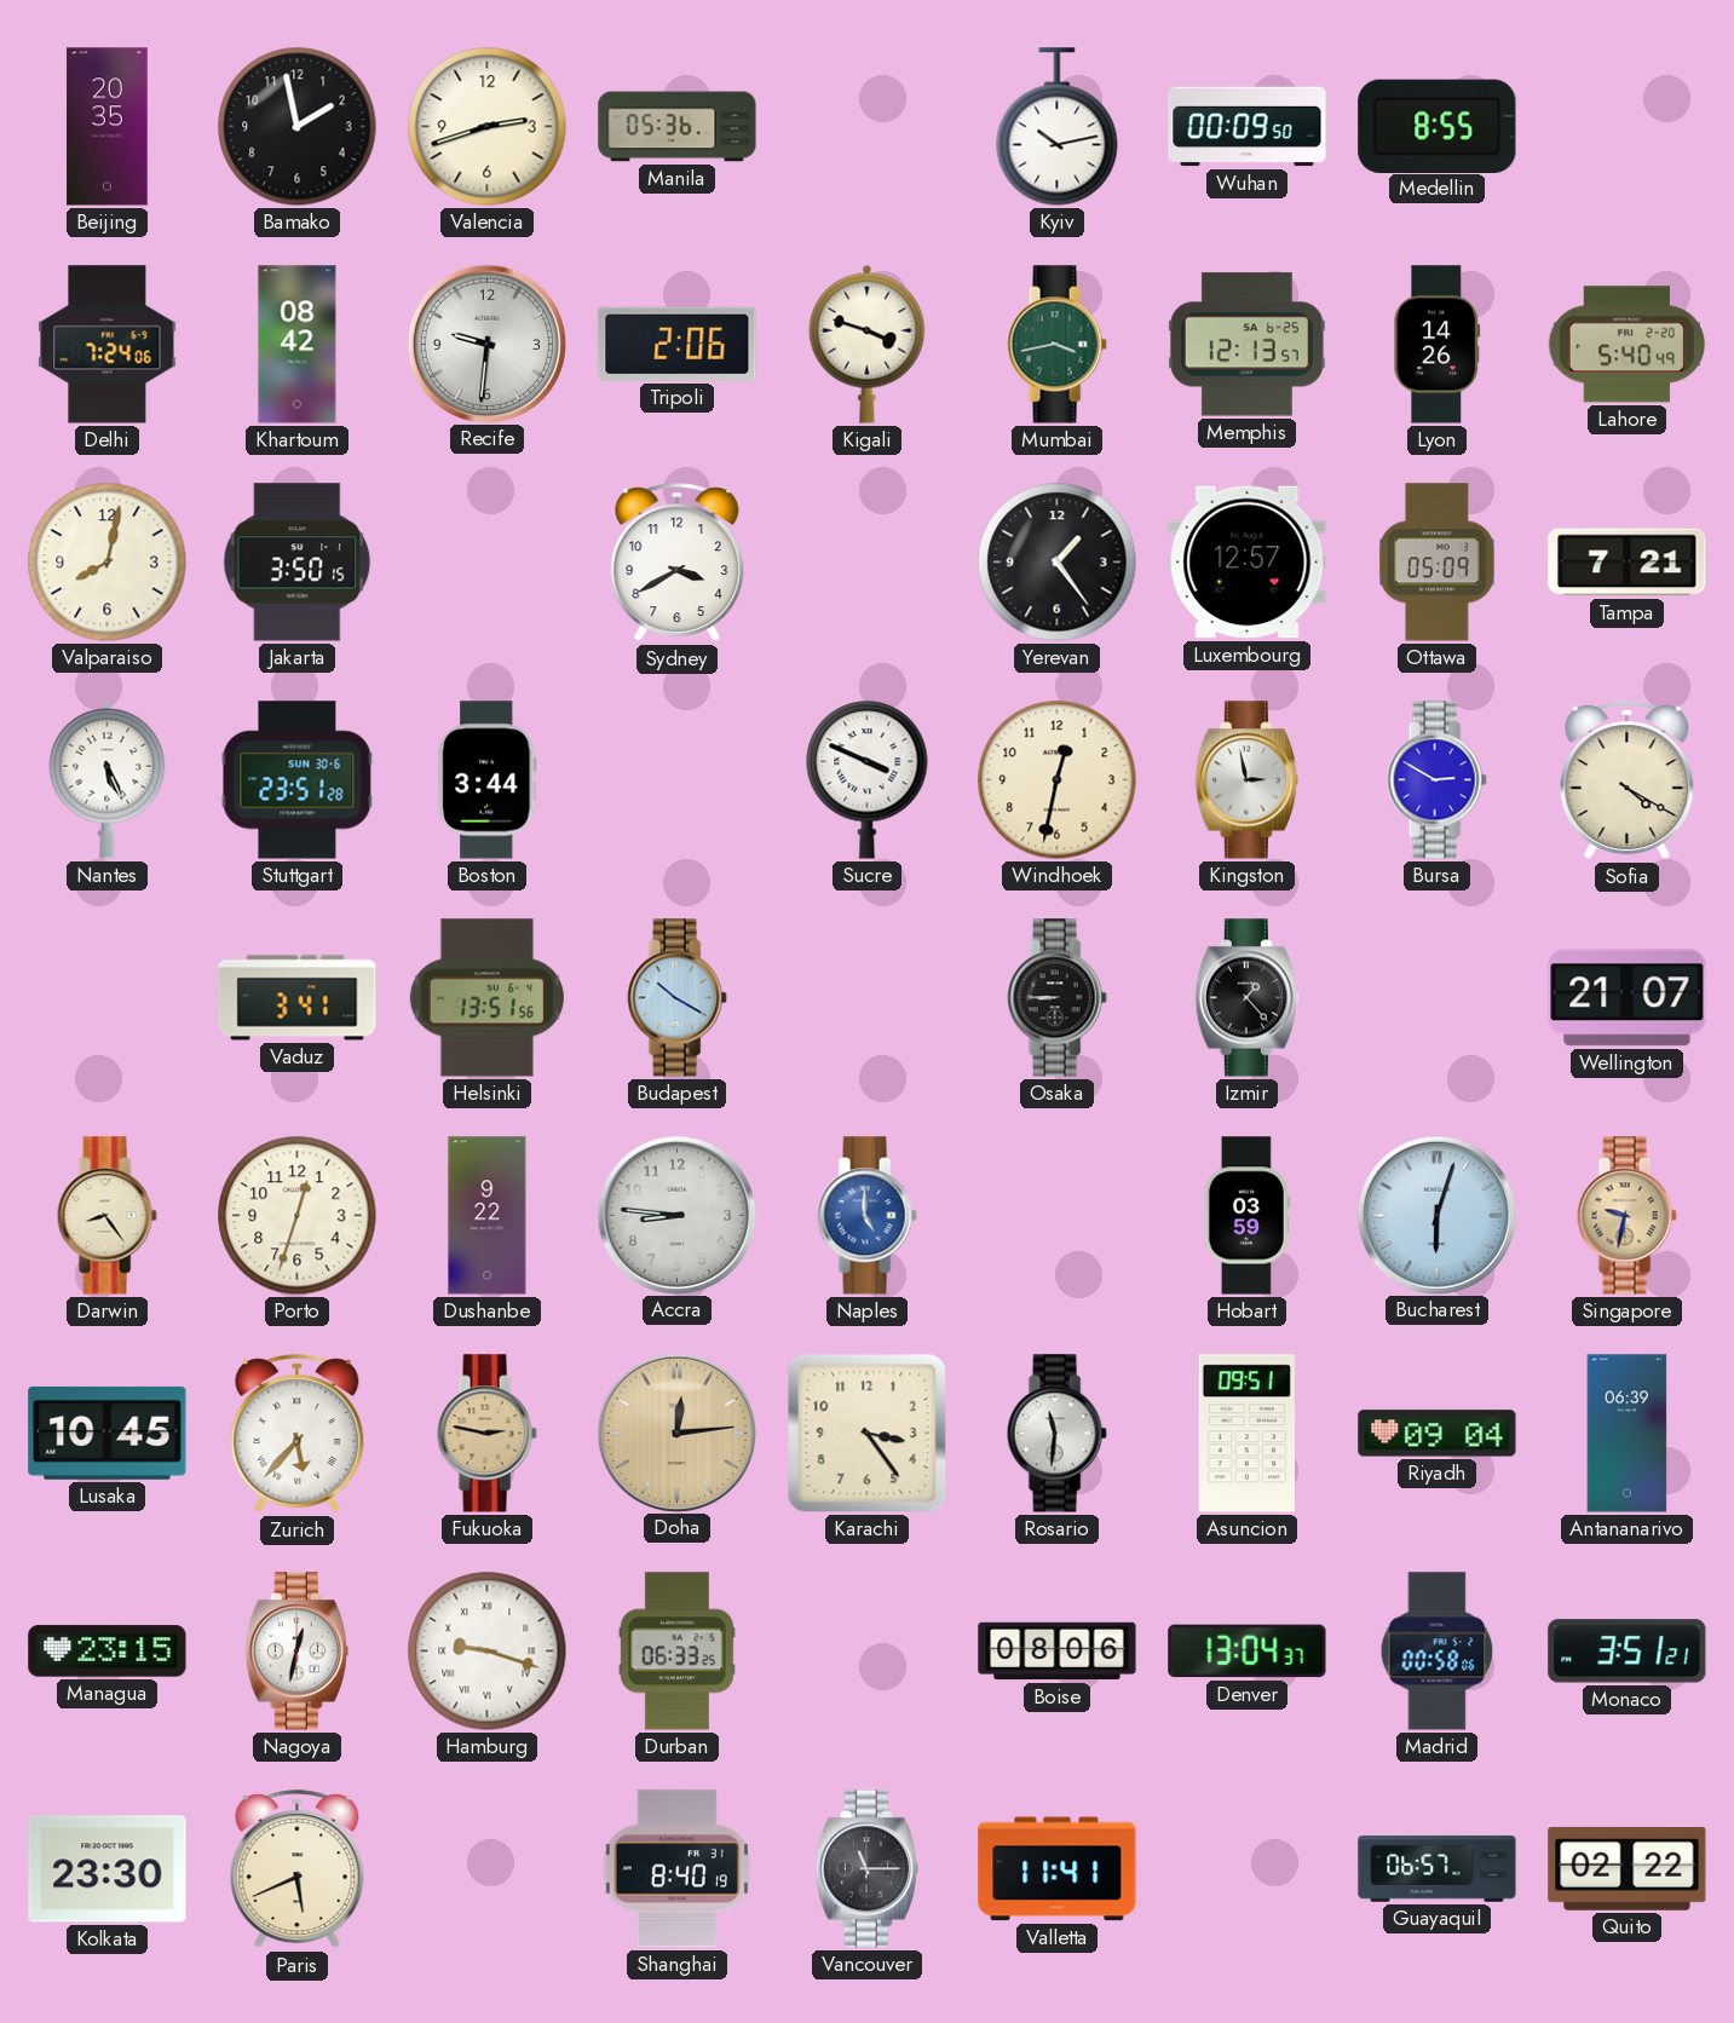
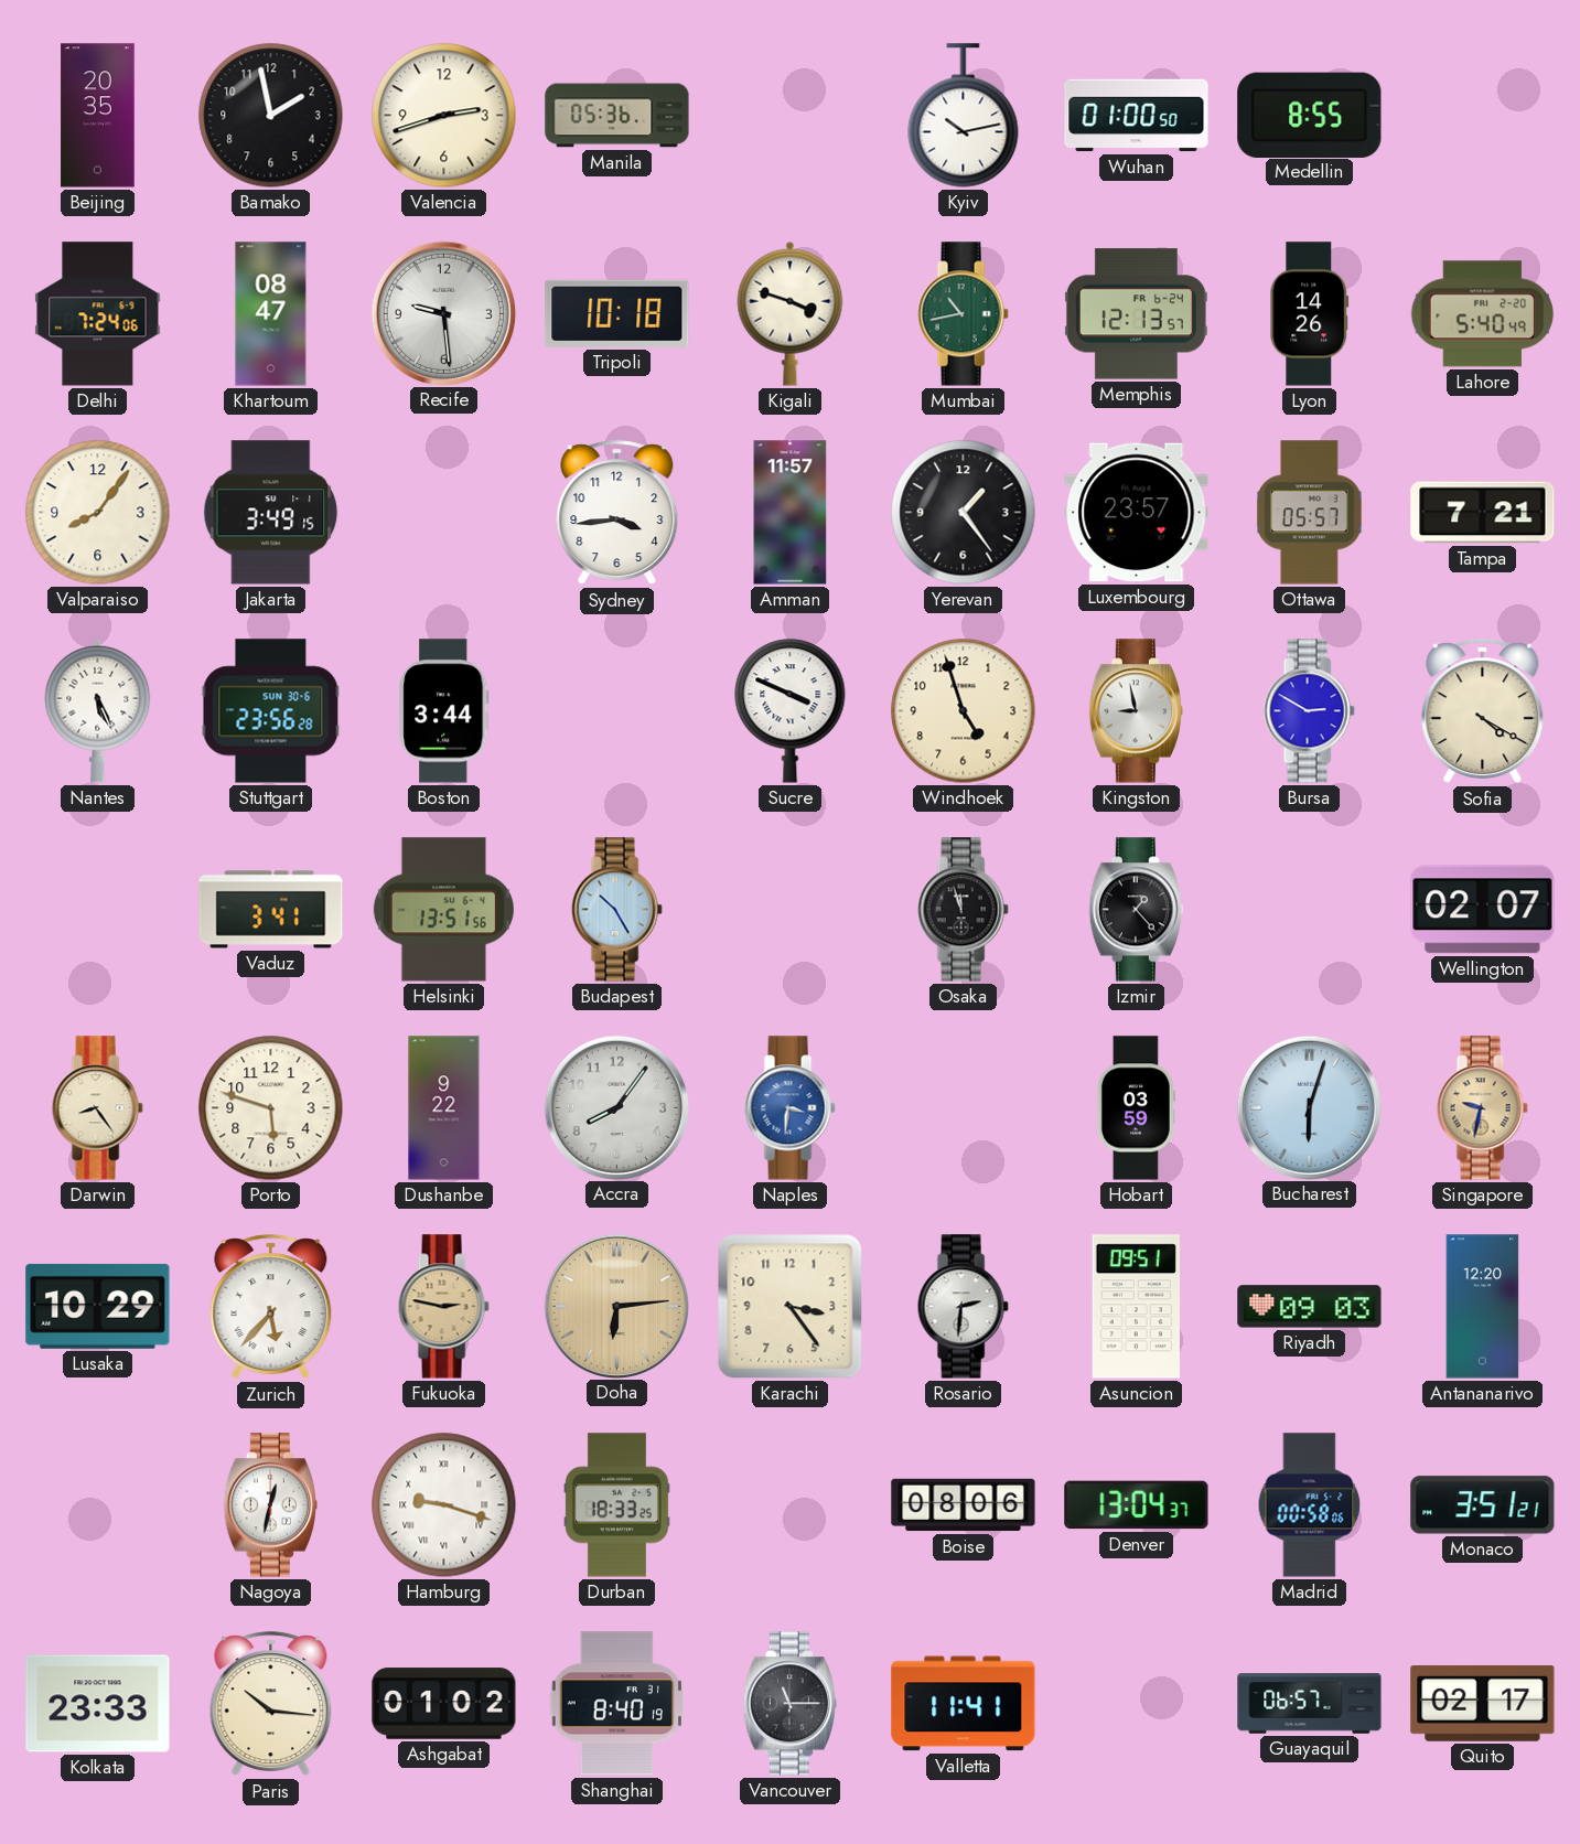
Wuhan: 00:09 -> 01:00
Khartoum: 08:42 -> 08:47
Recife: 9:31 -> 9:29
Tripoli: 2:06 -> 10:18
Mumbai: 3:43 -> 10:43
Memphis date: SA 6-25 -> FR 6-24
Valparaiso: 8:02 -> 8:06
Jakarta: 3:50 -> 3:49
Sydney: 3:40 -> 3:44
Amman: none -> 11:57
Luxembourg: 12:57 -> 23:57
Ottawa: 05:09 -> 05:57
Stuttgart: 23:51 -> 23:56
Windhoek: 12:32 -> 4:57
Kingston: 2:58 -> 8:58
Budapest: 10:20 -> 10:25
Osaka: 8:45 -> 11:57
Wellington: 21:07 -> 02:07
Porto: 12:33 -> 5:48
Accra: 8:46 -> 8:06
Naples: 5:00 -> 3:31
Lusaka: 10:45 -> 10:29
Doha: 12:14 -> 6:14
Rosario: 11:31 -> 2:31
Riyadh: 09:04 -> 09:03
Antananarivo: 06:39 -> 12:20
Managua: 23:15 -> none
Durban: 06:33 -> 18:33
Kolkata: 23:30 -> 23:33
Paris: 5:41 -> 10:16
Ashgabat: none -> 01:02
Quito: 02:22 -> 02:17
